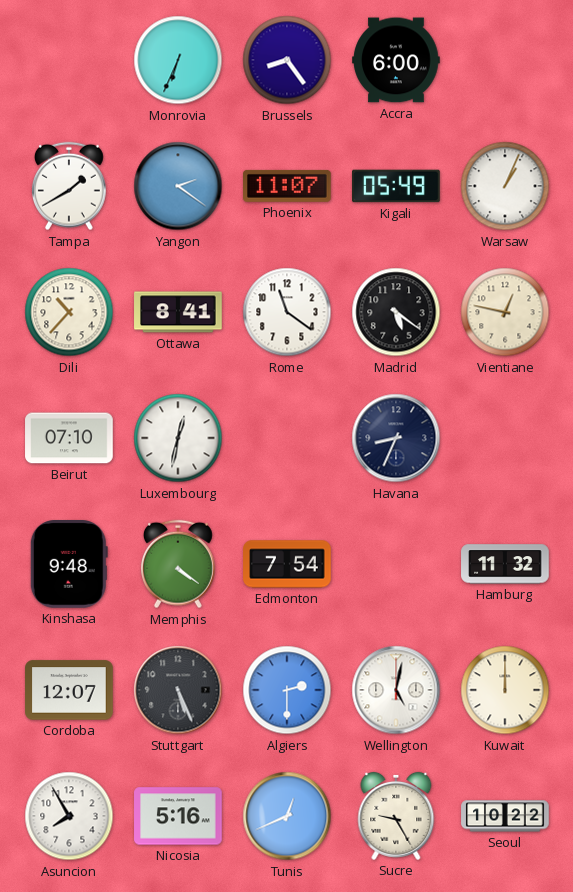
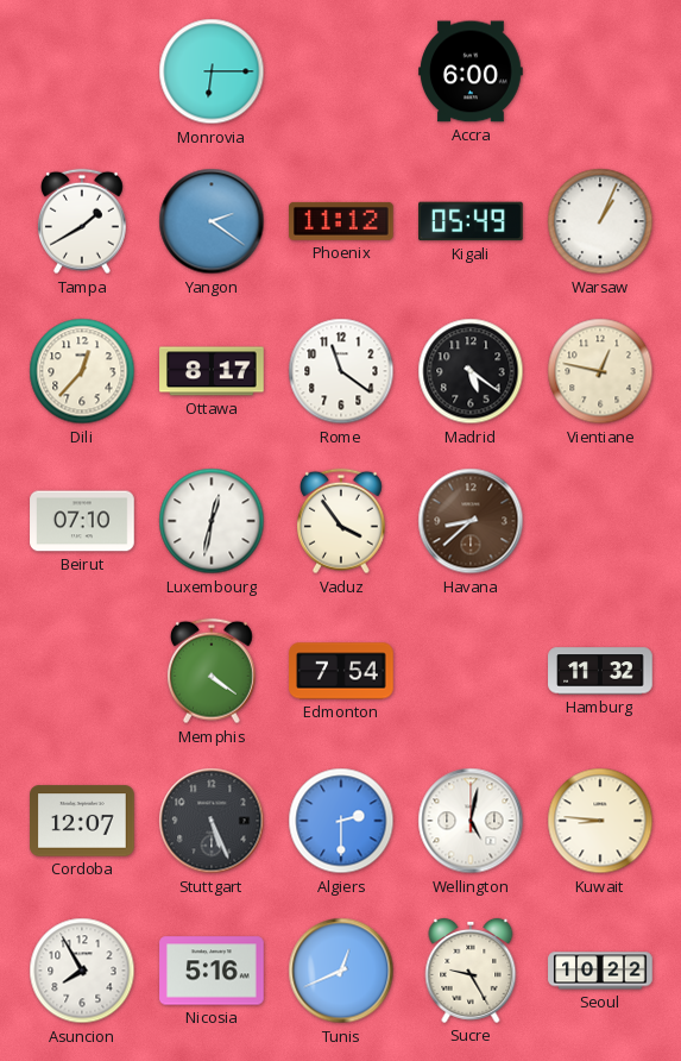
Monrovia: 6:34 -> 6:15
Brussels: 8:24 -> none
Phoenix: 11:07 -> 11:12
Dili: 10:37 -> 12:37
Ottawa: 8:41 -> 8:17
Vaduz: none -> 3:54
Havana: 8:34 -> 8:38
Havana dial: navy -> brown
Kinshasa: 9:48 -> none
Kuwait: 12:00 -> 8:46
